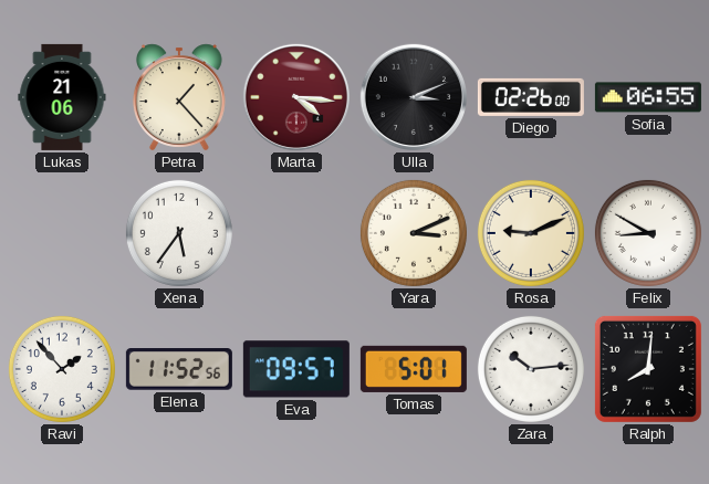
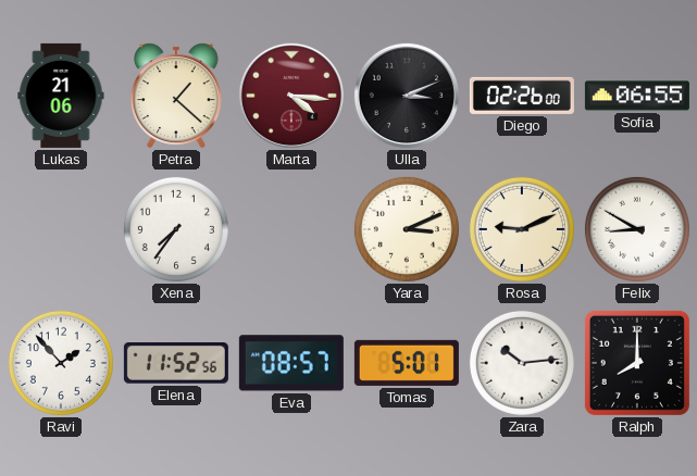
Petra: 1:23 -> 1:22
Xena: 5:36 -> 7:36
Eva: 09:57 -> 08:57
Ralph: 8:01 -> 8:00
